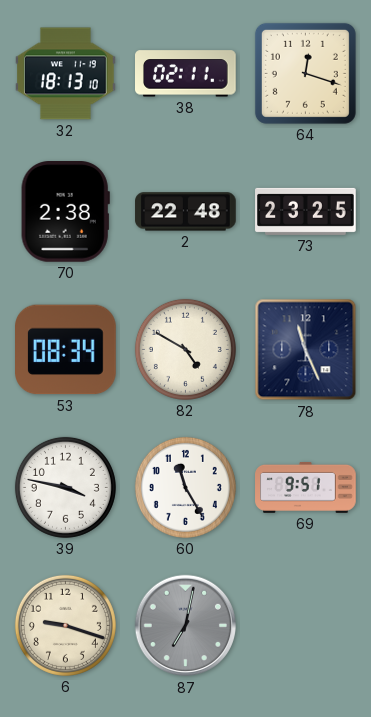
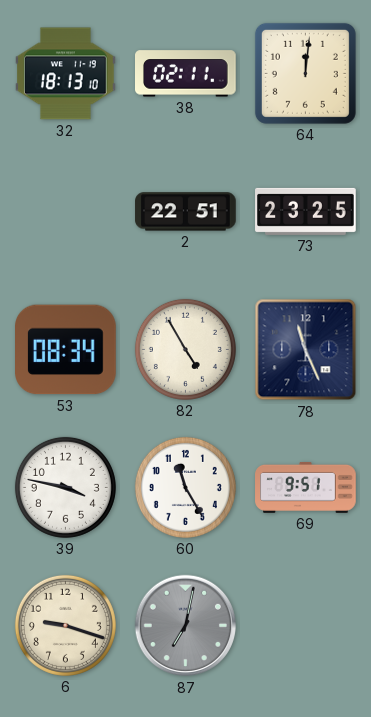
64: 12:18 -> 12:01
70: 2:38 -> none
2: 22:48 -> 22:51
82: 4:50 -> 4:55
